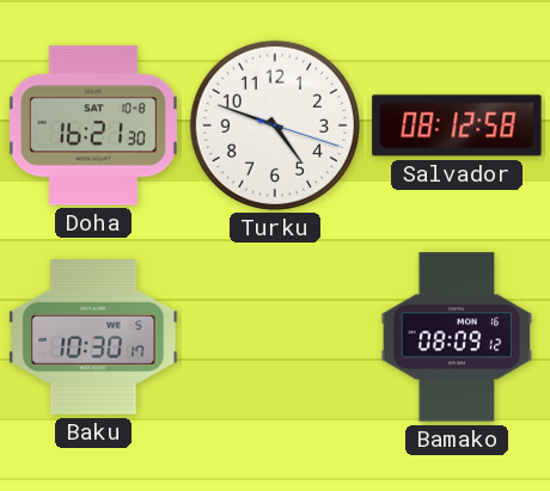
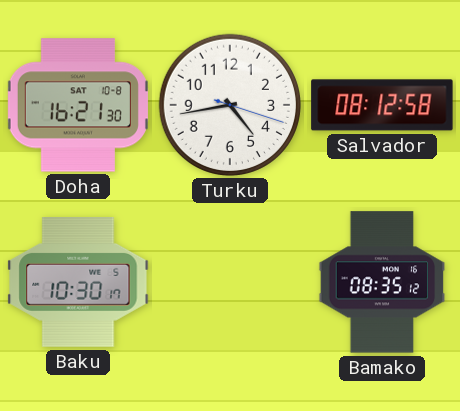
Turku: 4:48 -> 4:43
Bamako: 08:09 -> 08:35
